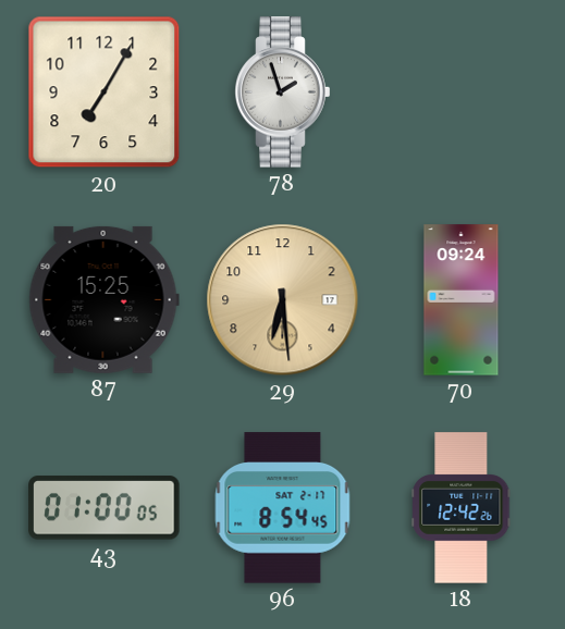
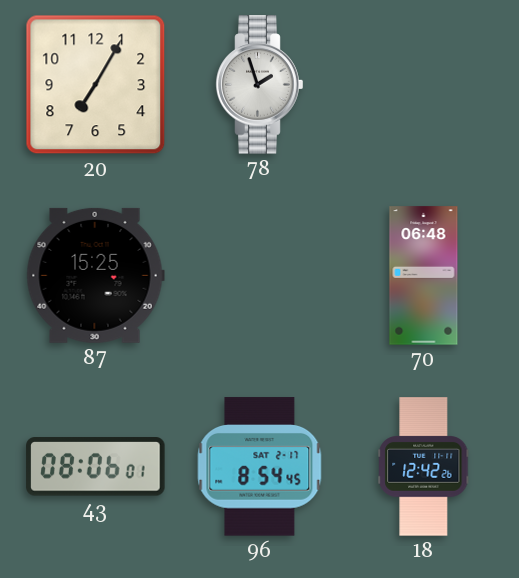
29: 6:29 -> none
70: 09:24 -> 06:48
43: 01:00 -> 08:06
